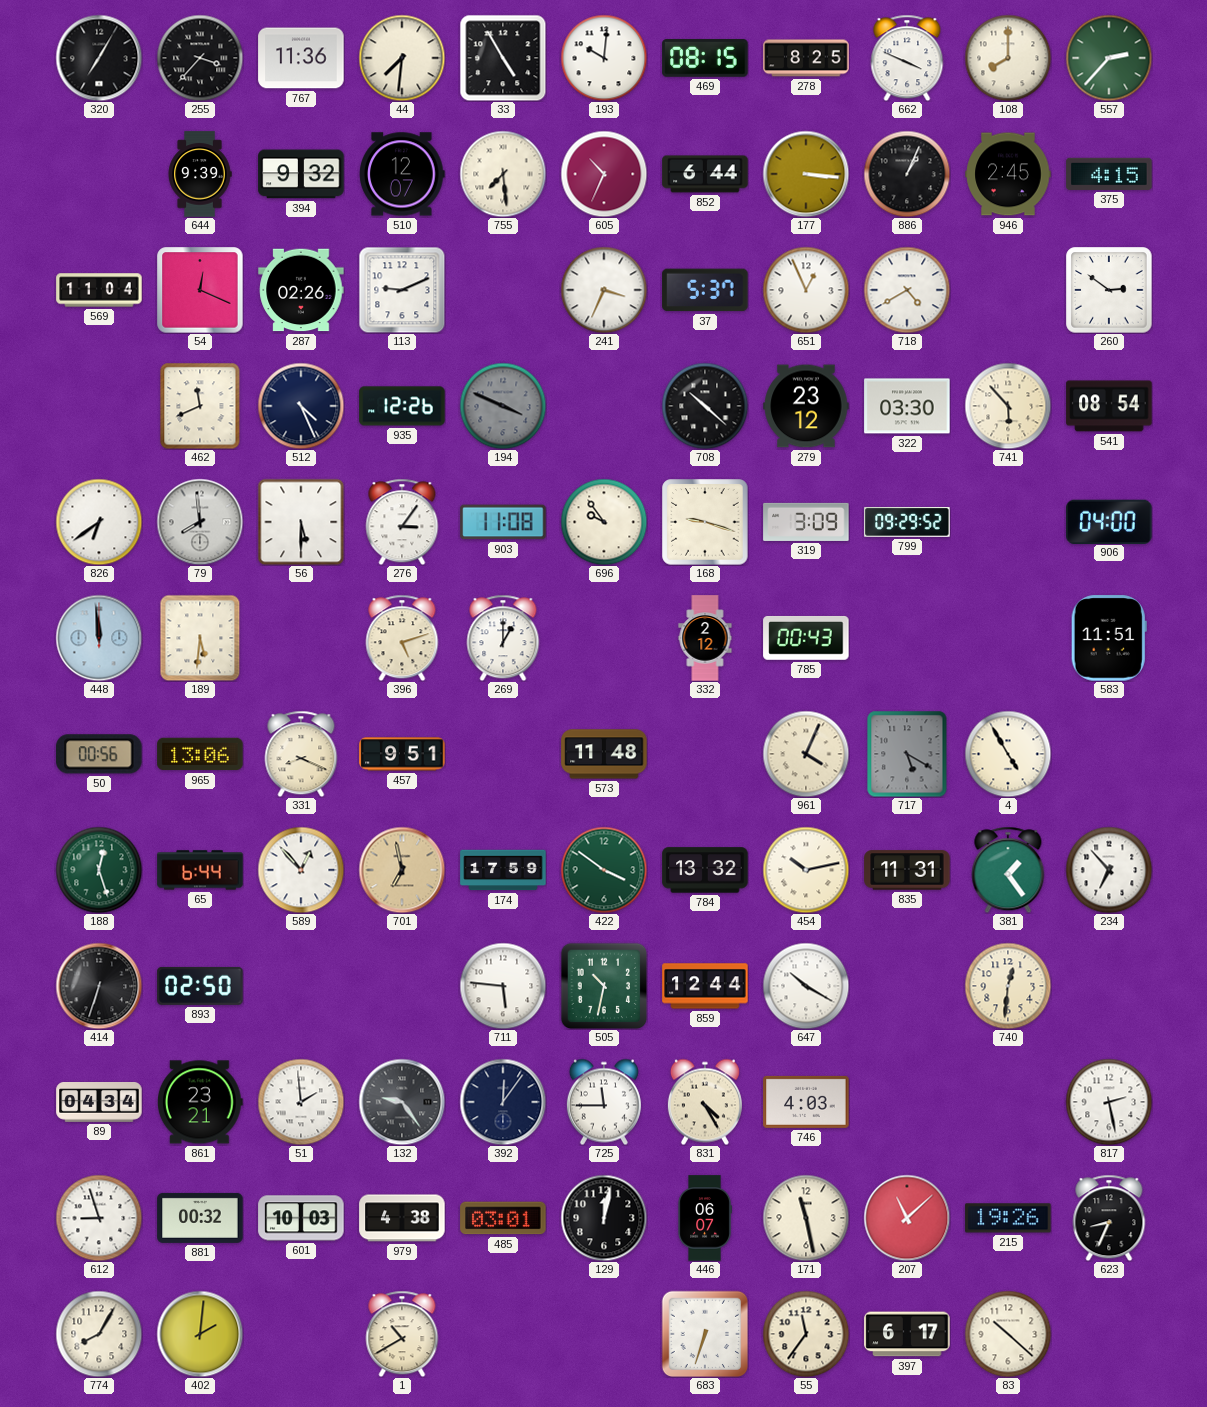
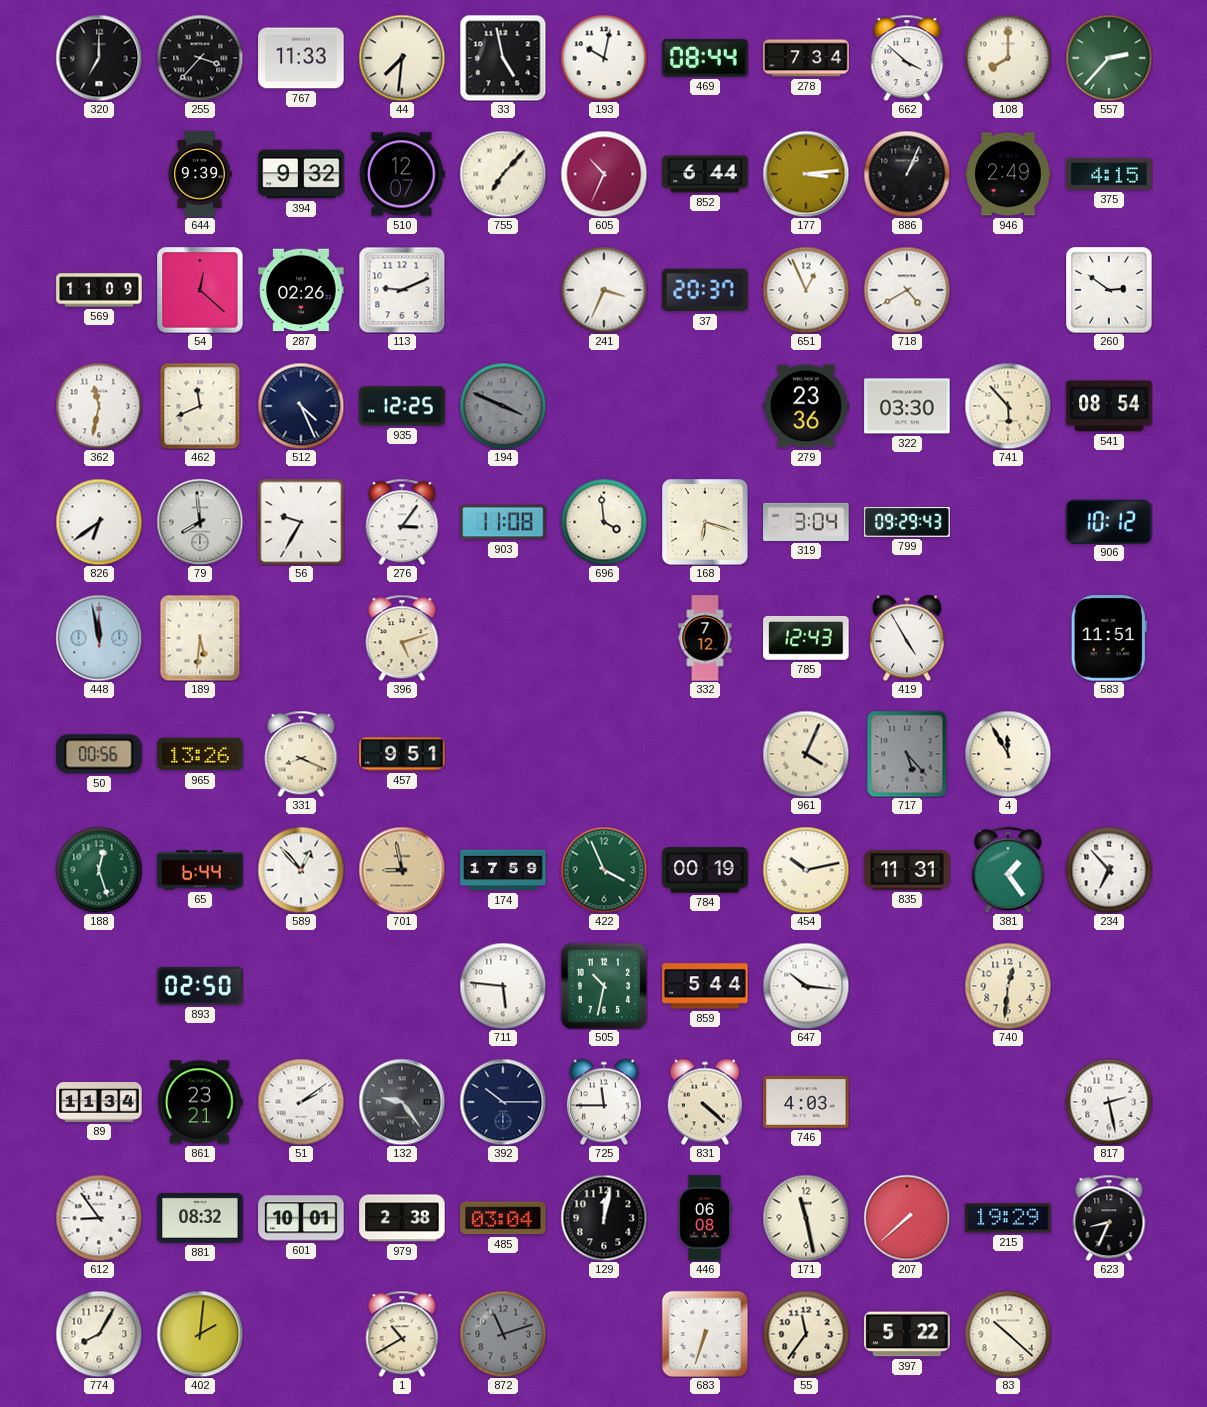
320: 7:05 -> 7:00
767: 11:36 -> 11:33
33: 4:55 -> 4:58
193: 10:01 -> 10:02
469: 08:15 -> 08:44
278: 8:25 -> 7:34
662: 3:49 -> 3:52
755: 7:29 -> 7:07
177: 3:16 -> 3:14
946: 2:45 -> 2:49
569: 11:04 -> 11:09
54: 12:19 -> 12:22
37: 5:37 -> 20:37
362: none -> 11:32
935: 12:26 -> 12:25
708: 10:22 -> none
279: 23:12 -> 23:36
56: 5:30 -> 9:35
696: 9:54 -> 3:59
168: 9:18 -> 6:18
319: 3:09 -> 3:04
799: 09:29:52 -> 09:29:43
906: 04:00 -> 10:12
448: 11:59 -> 11:58
269: 1:00 -> none
332: 2:12 -> 7:12
785: 00:43 -> 12:43
419: none -> 4:55
965: 13:06 -> 13:26
573: 11:48 -> none
717: 5:20 -> 5:23
4: 4:55 -> 11:55
701: 6:58 -> 8:58
422: 3:51 -> 3:56
784: 13:32 -> 00:19
414: 6:33 -> none
859: 12:44 -> 5:44
647: 10:20 -> 10:16
89: 04:34 -> 11:34
51: 1:59 -> 2:09
392: 12:06 -> 10:15
831: 4:25 -> 4:22
612: 8:57 -> 8:54
881: 00:32 -> 08:32
601: 10:03 -> 10:01
979: 4:38 -> 2:38
485: 03:01 -> 03:04
446: 06:07 -> 06:08
207: 11:08 -> 7:38
215: 19:26 -> 19:29
872: none -> 11:12
397: 6:17 -> 5:22
